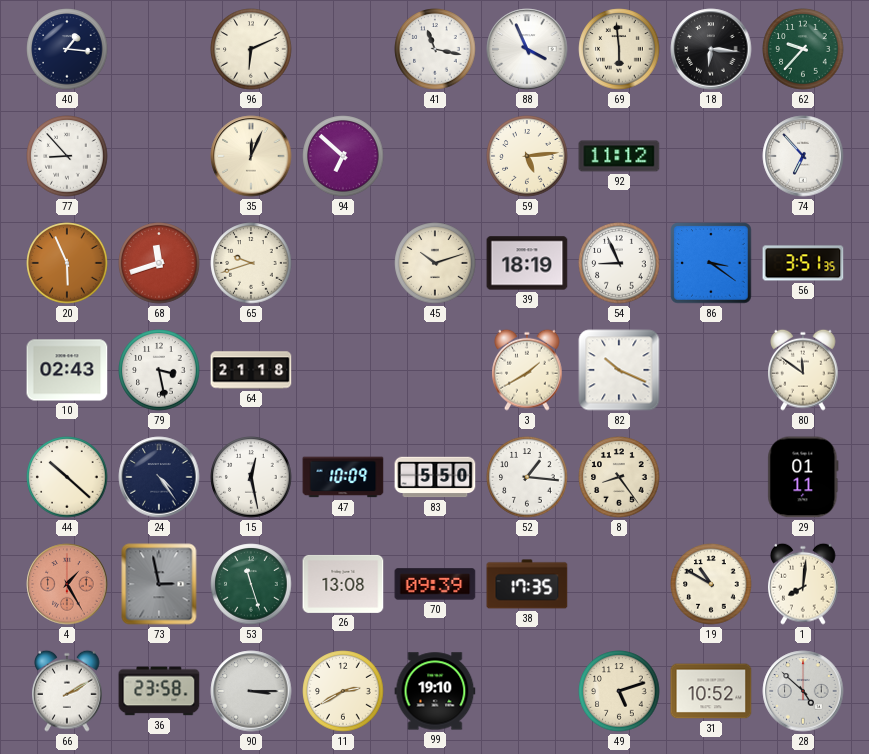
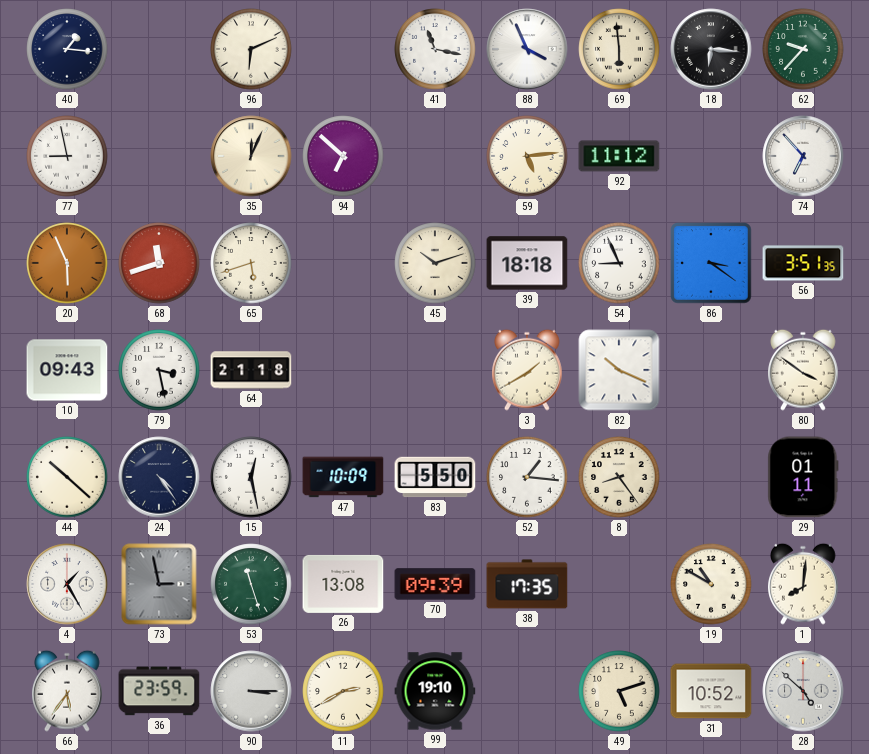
77: 8:53 -> 8:58
65: 9:42 -> 5:42
39: 18:19 -> 18:18
10: 02:43 -> 09:43
80: 11:51 -> 3:51
4 dial: salmon -> white
66: 2:10 -> 5:36
36: 23:58 -> 23:59
